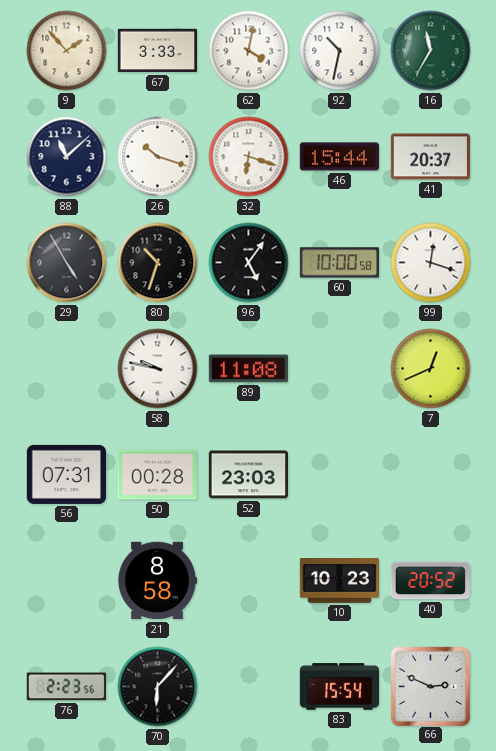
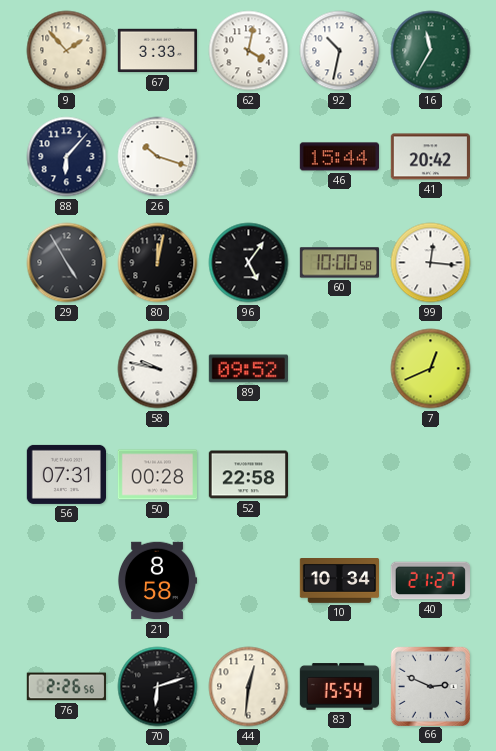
88: 11:08 -> 6:07
32: 6:18 -> none
41: 20:37 -> 20:42
80: 10:33 -> 12:02
99: 12:18 -> 12:16
89: 11:08 -> 09:52
52: 23:03 -> 22:58
10: 10:23 -> 10:34
40: 20:52 -> 21:27
76: 2:23 -> 2:26
70: 6:07 -> 6:12
44: none -> 12:31
